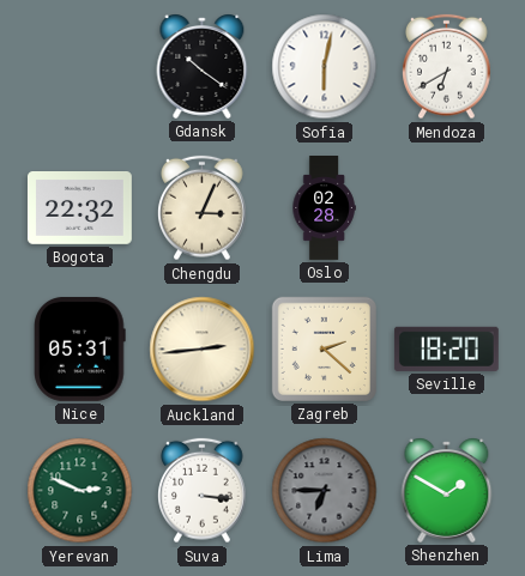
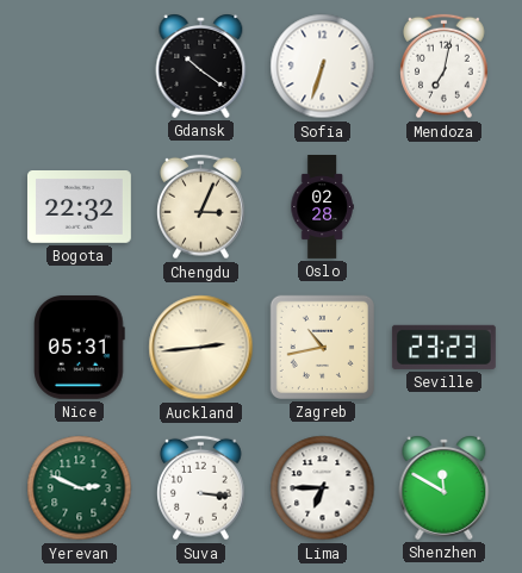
Sofia: 6:02 -> 6:33
Mendoza: 6:40 -> 7:02
Zagreb: 2:22 -> 10:43
Seville: 18:20 -> 23:23
Lima dial: grey -> white
Shenzhen: 1:50 -> 11:50
